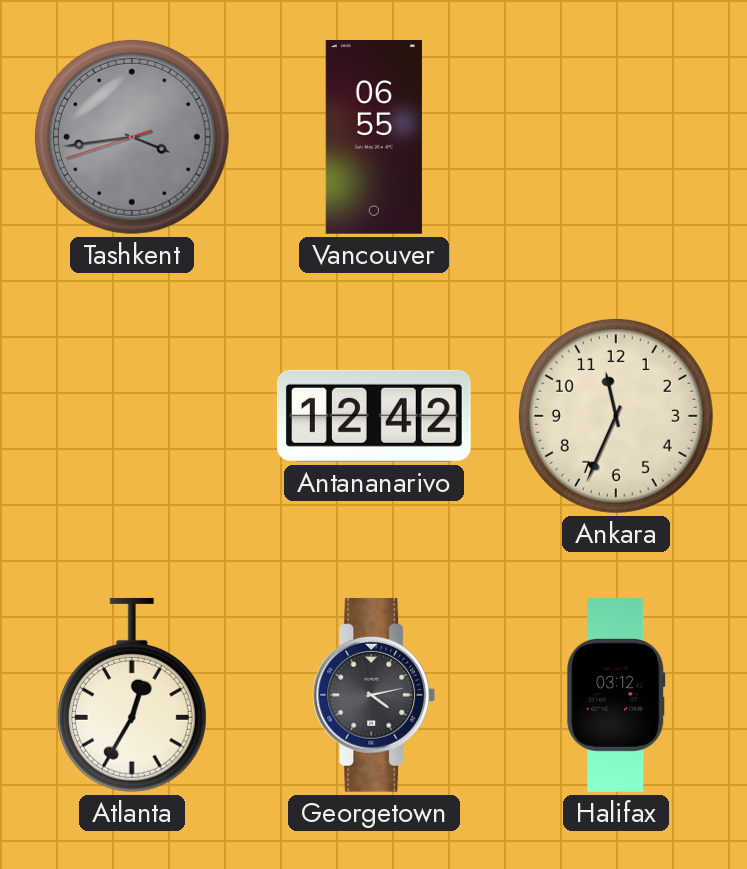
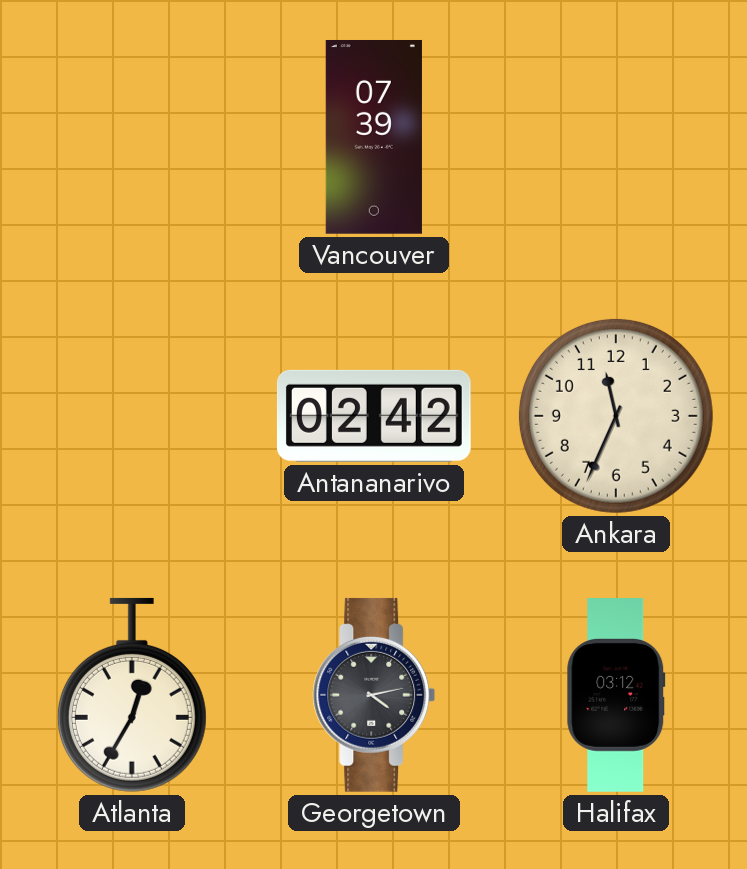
Tashkent: 3:43 -> none
Vancouver: 06:55 -> 07:39
Antananarivo: 12:42 -> 02:42
